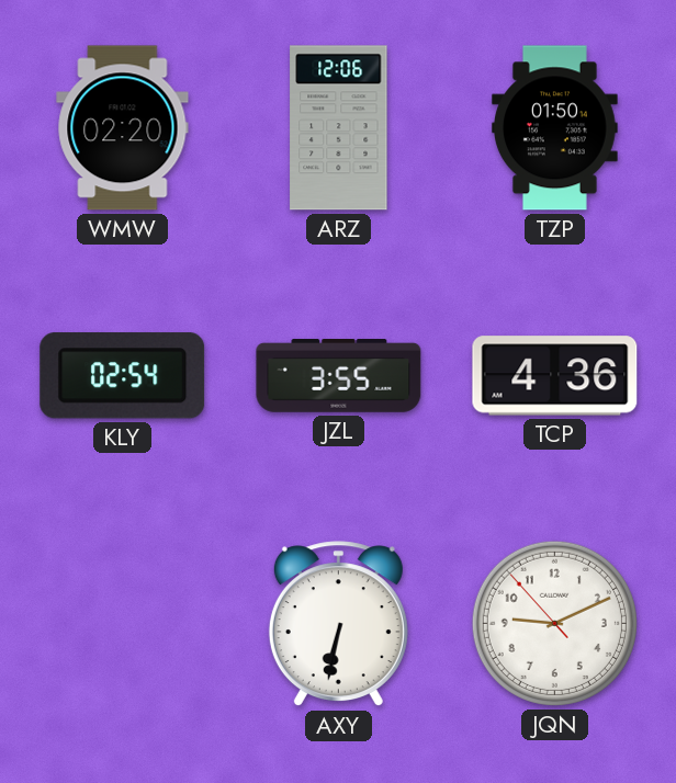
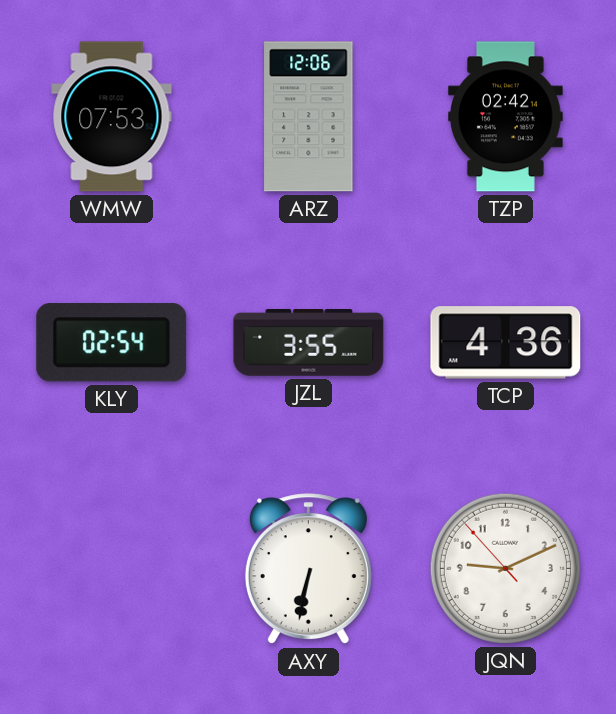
WMW: 02:20 -> 07:53
TZP: 01:50 -> 02:42
